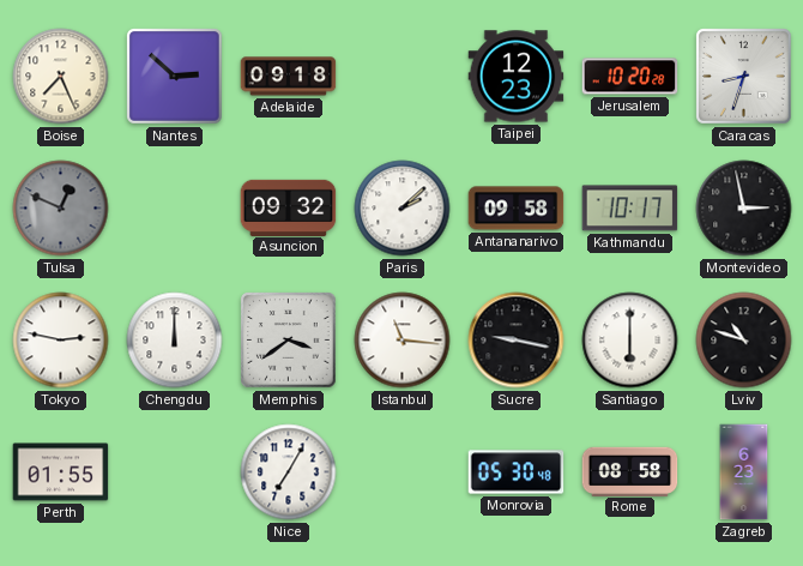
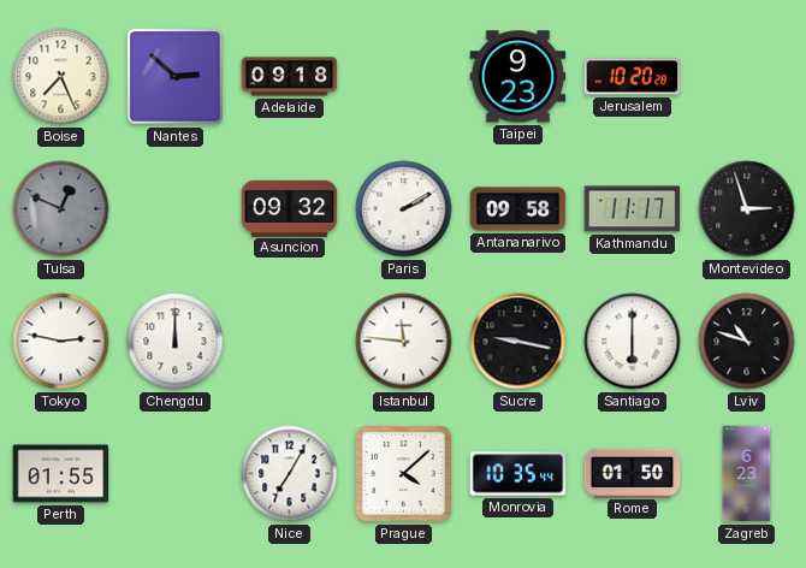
Taipei: 12:23 -> 9:23
Caracas: 8:33 -> none
Paris: 2:08 -> 2:10
Kathmandu: 10:17 -> 11:17
Montevideo: 2:58 -> 2:57
Memphis: 3:39 -> none
Istanbul: 11:16 -> 11:46
Prague: none -> 4:08
Monrovia: 05:30 -> 10:35
Rome: 08:58 -> 01:50
